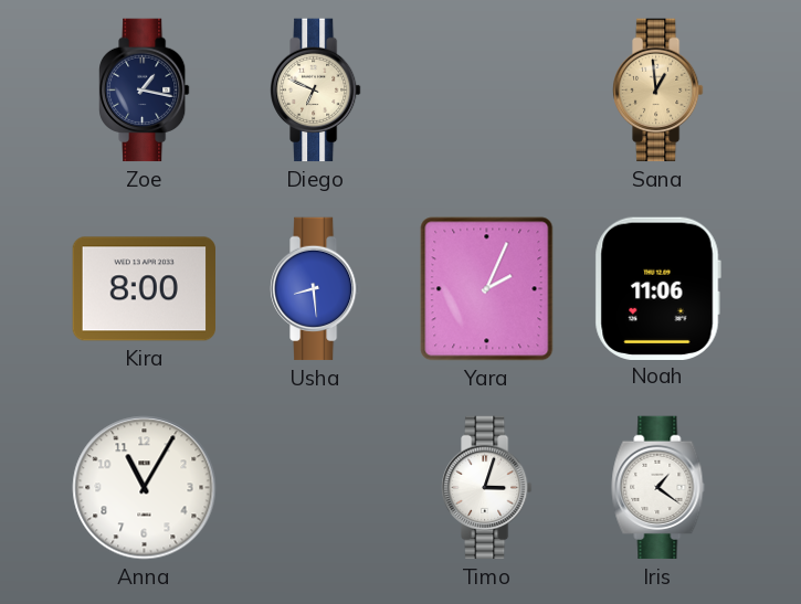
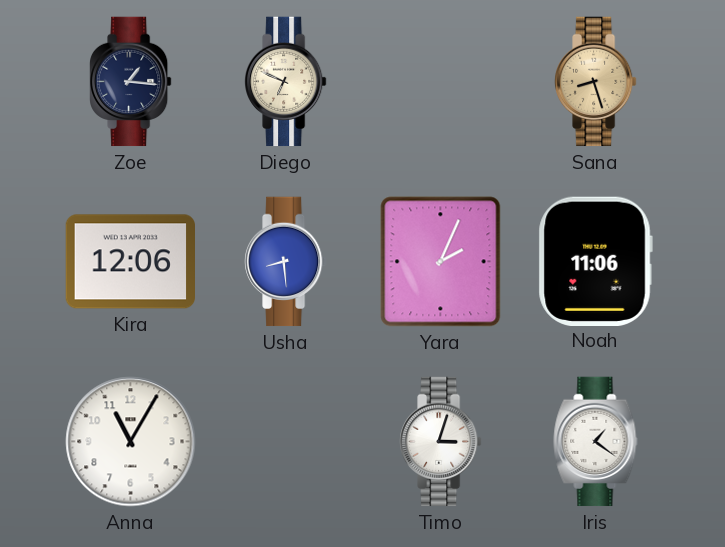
Zoe: 1:17 -> 1:16
Sana: 12:59 -> 8:27
Kira: 8:00 -> 12:06
